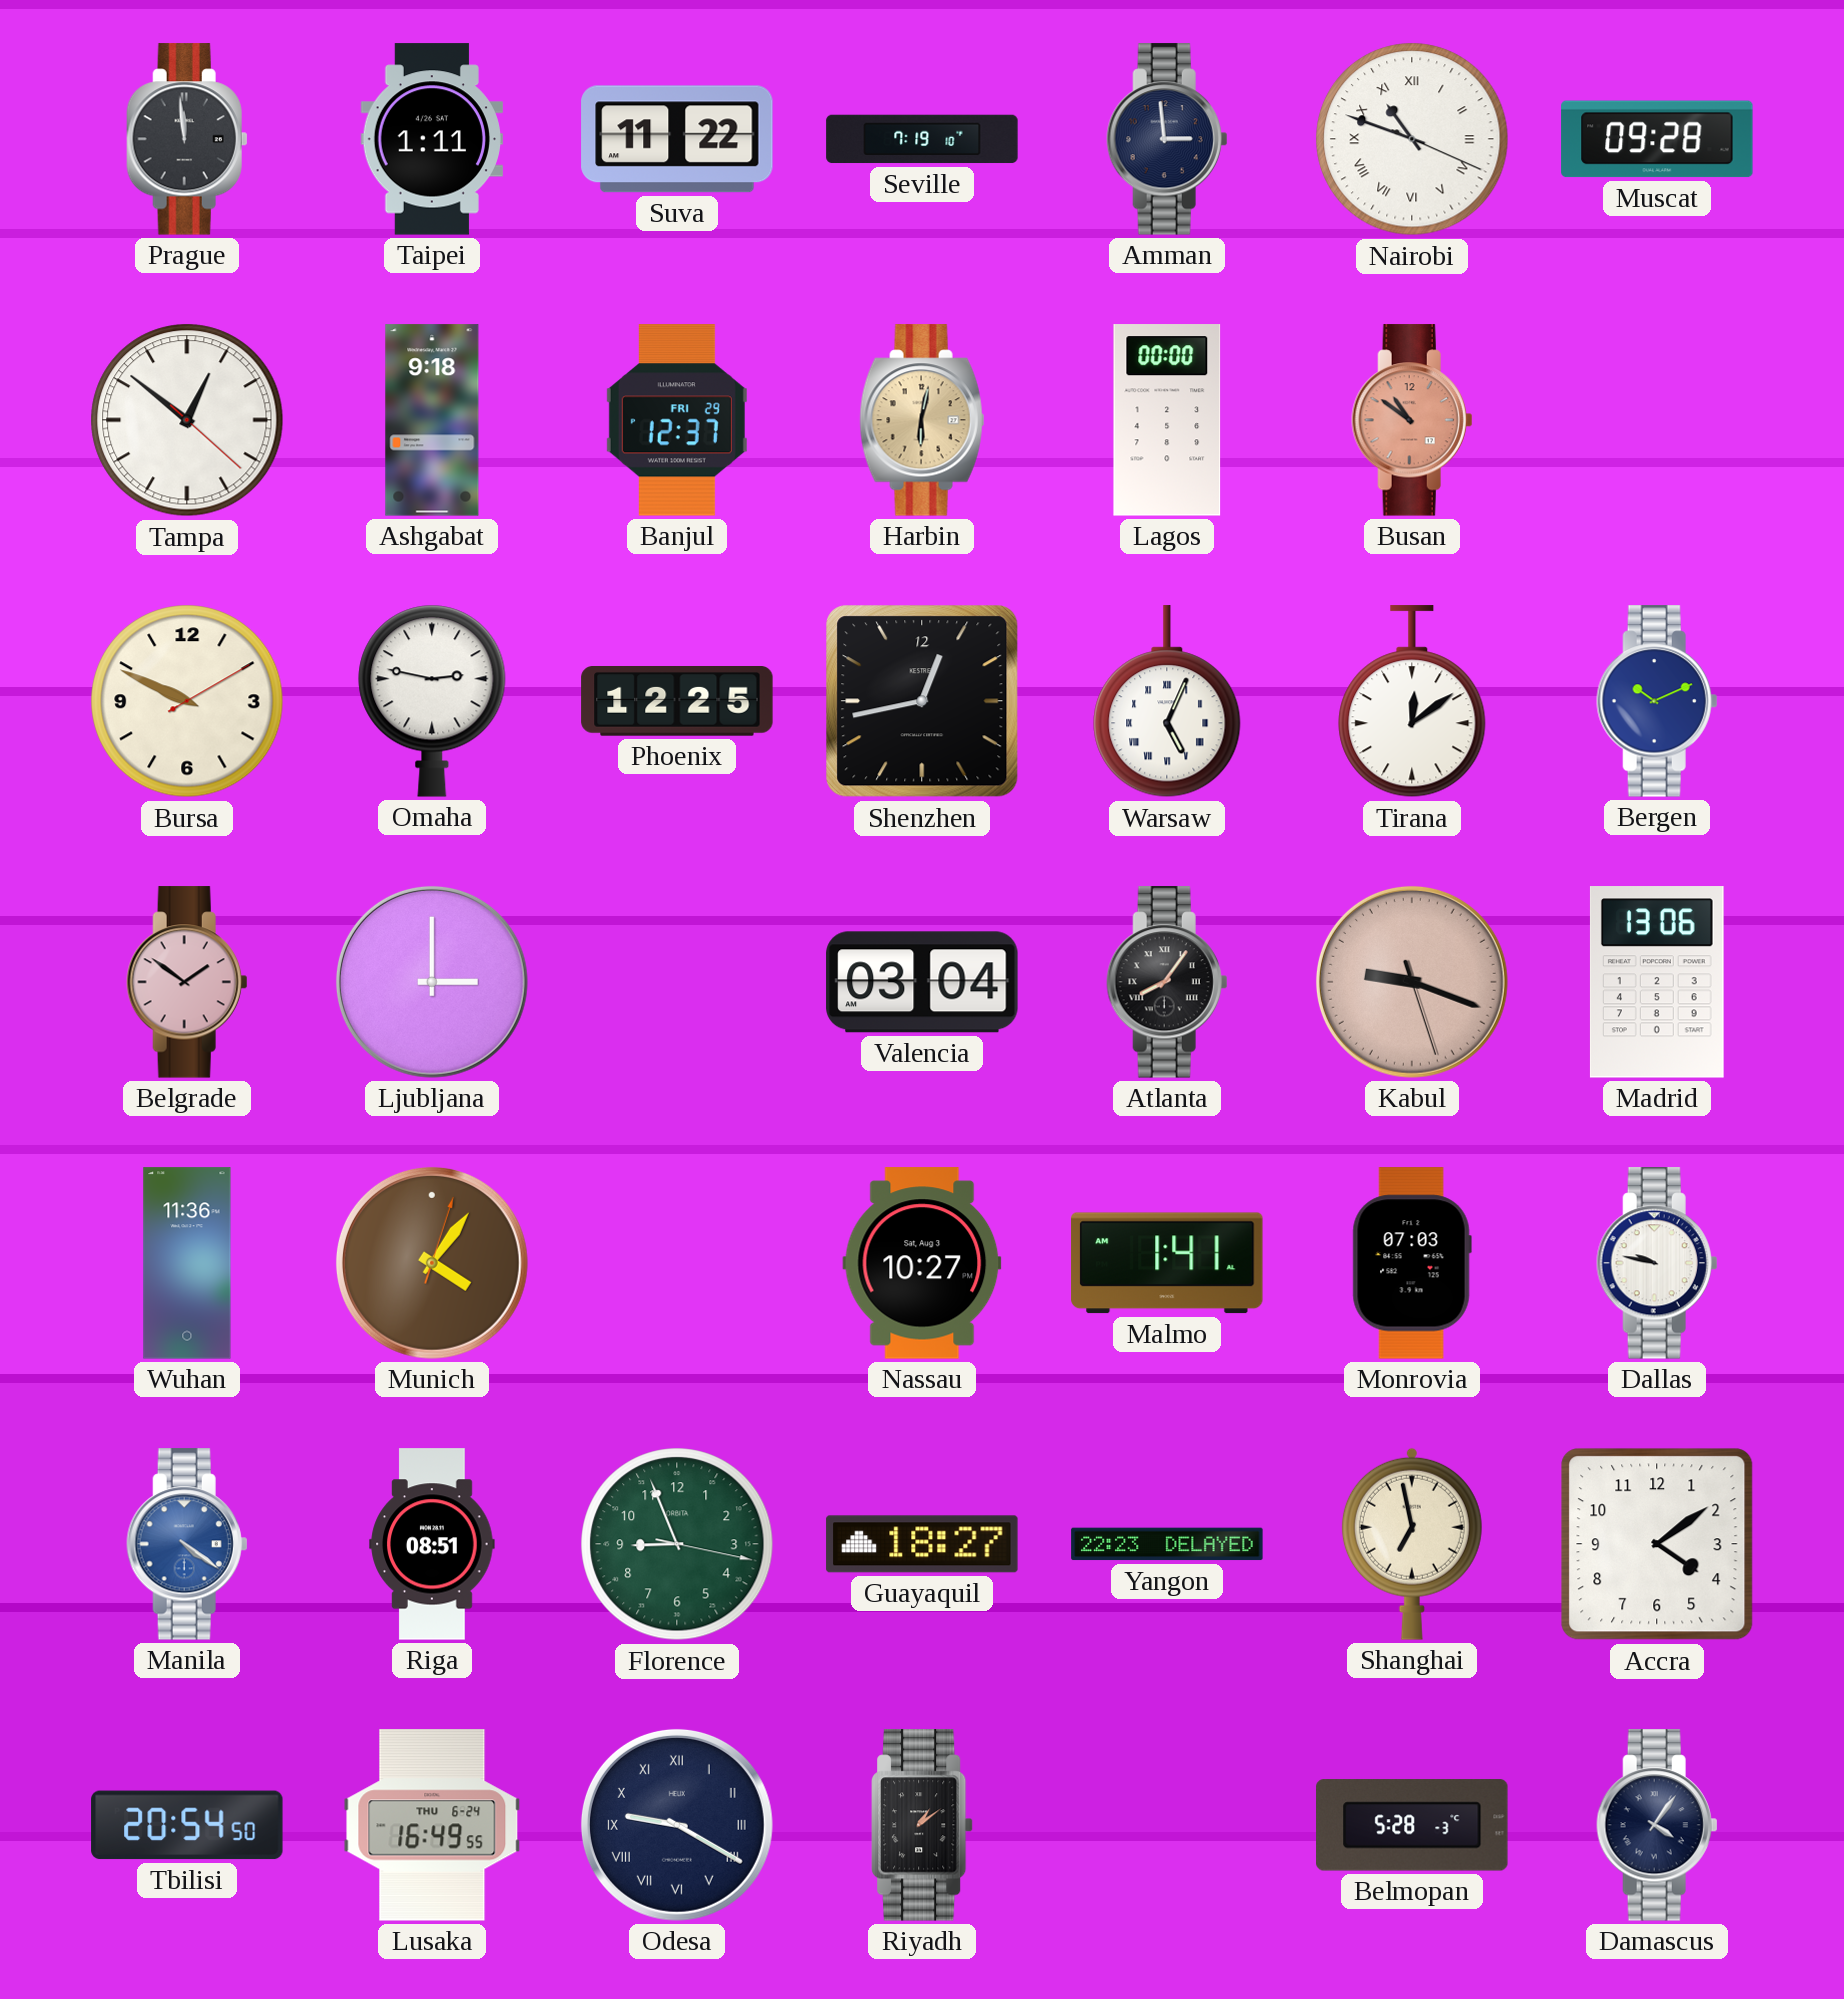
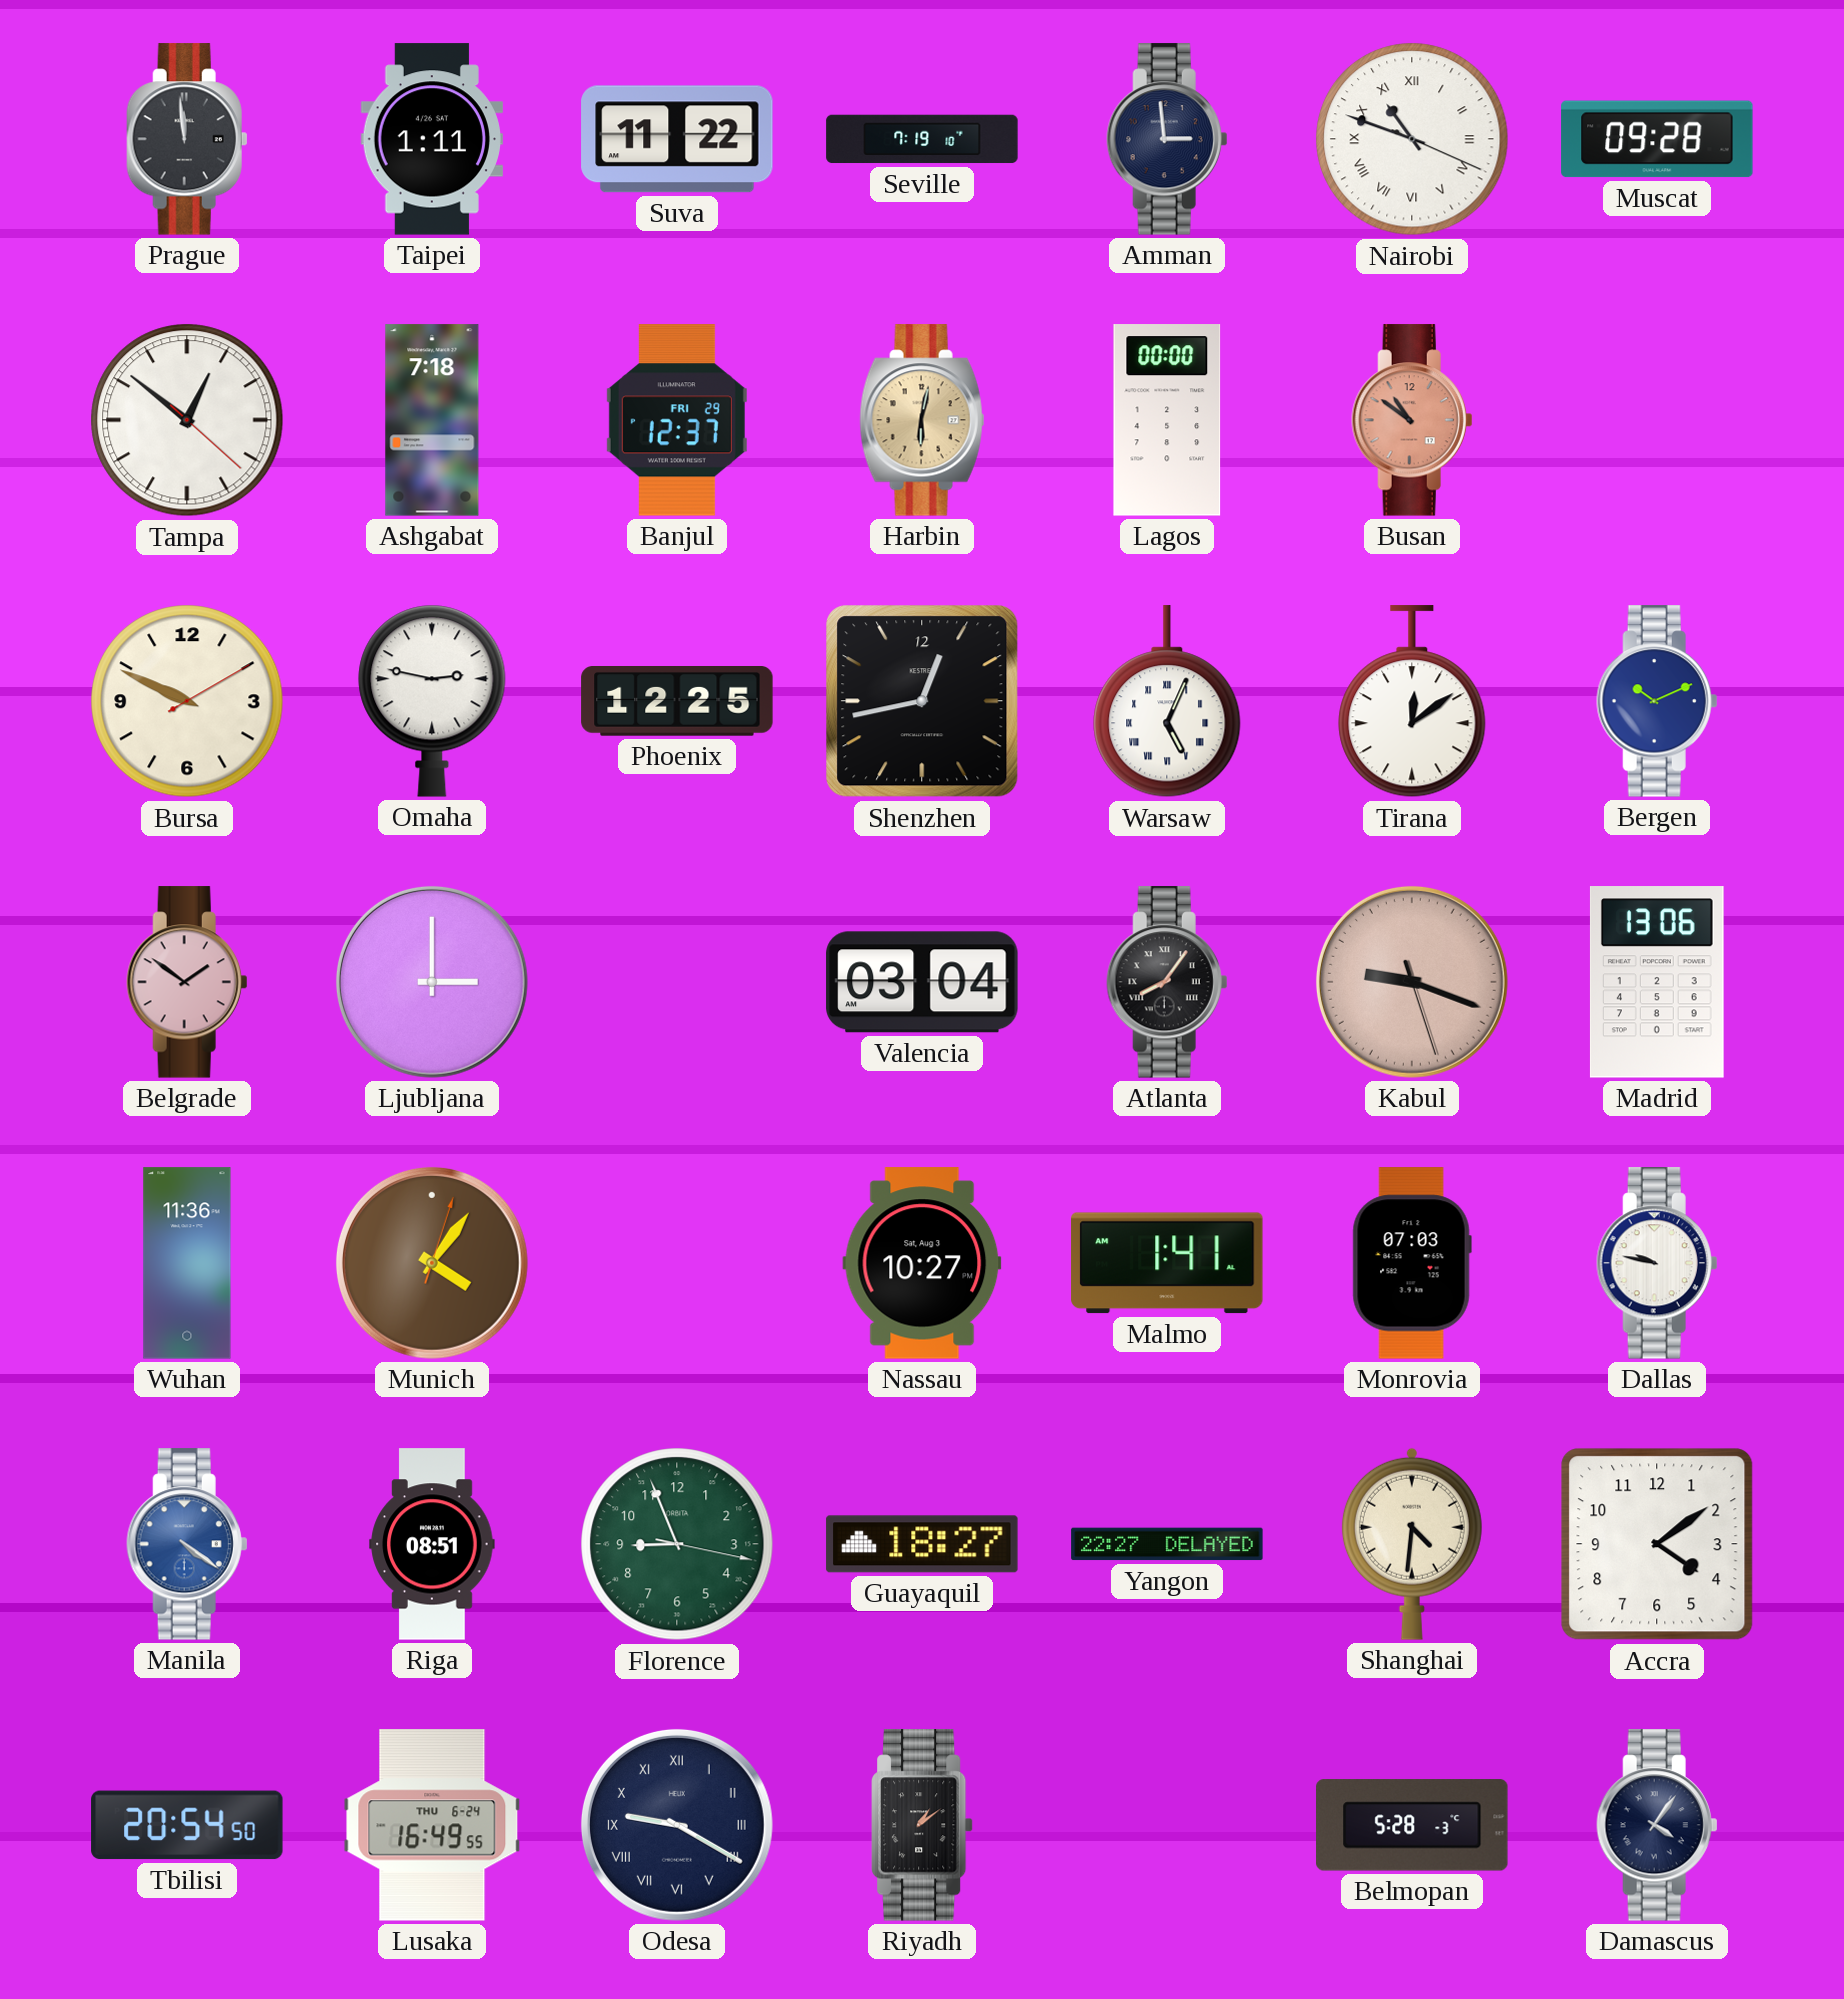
Ashgabat: 9:18 -> 7:18
Yangon: 22:23 -> 22:27
Shanghai: 6:58 -> 4:31
